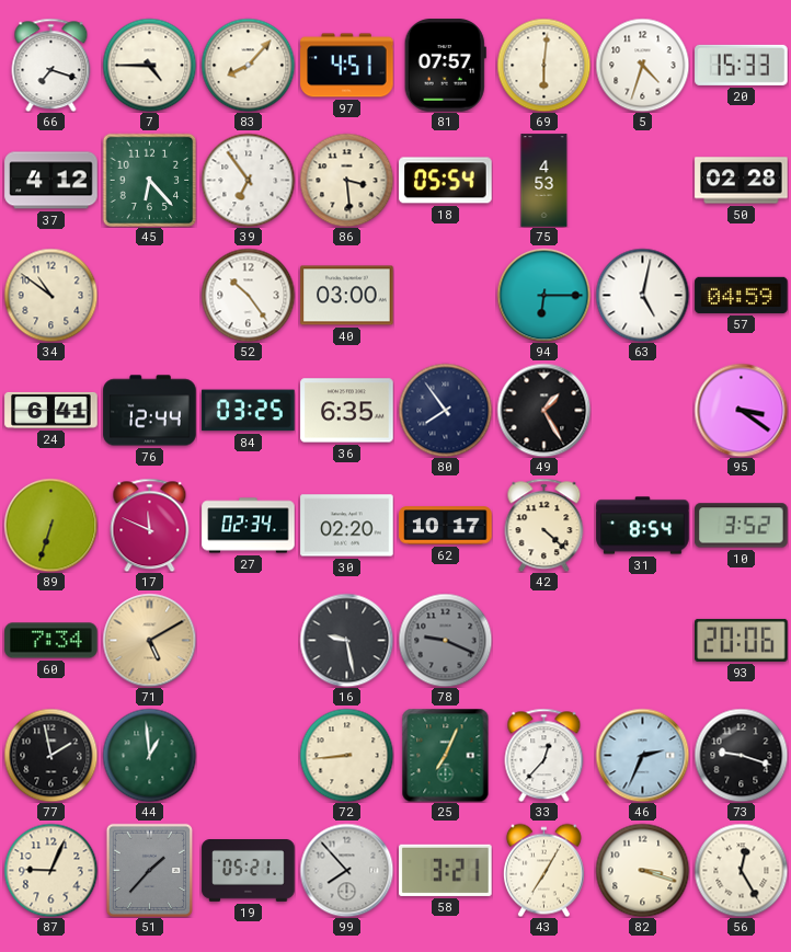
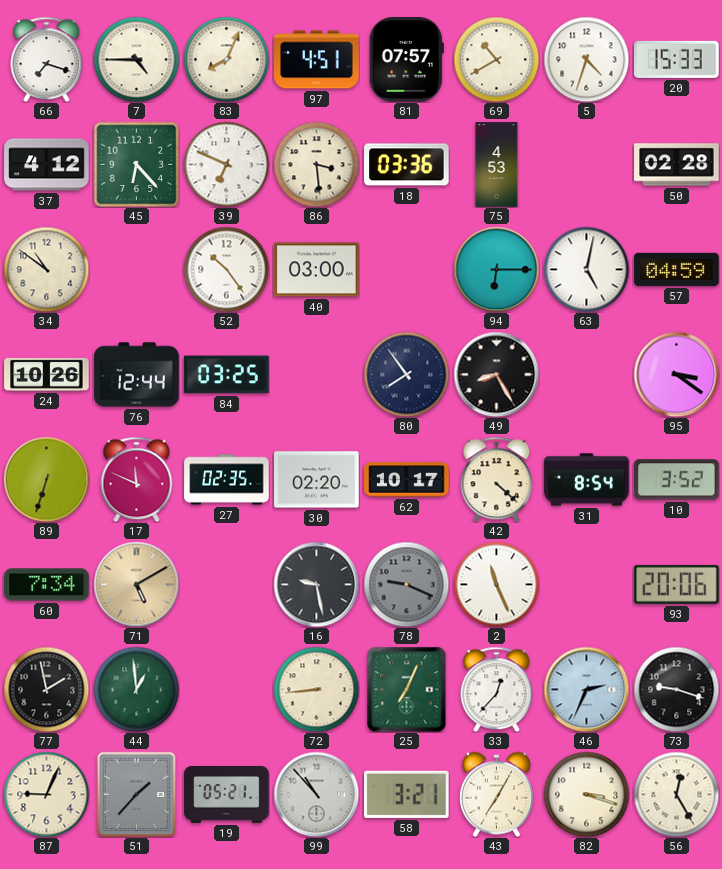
83: 8:07 -> 8:04
69: 6:01 -> 10:40
39: 6:54 -> 6:49
18: 05:54 -> 03:36
24: 6:41 -> 10:26
36: 6:35 -> none
49: 1:25 -> 8:25
27: 02:34 -> 02:35
2: none -> 11:26
99: 7:53 -> 10:53
